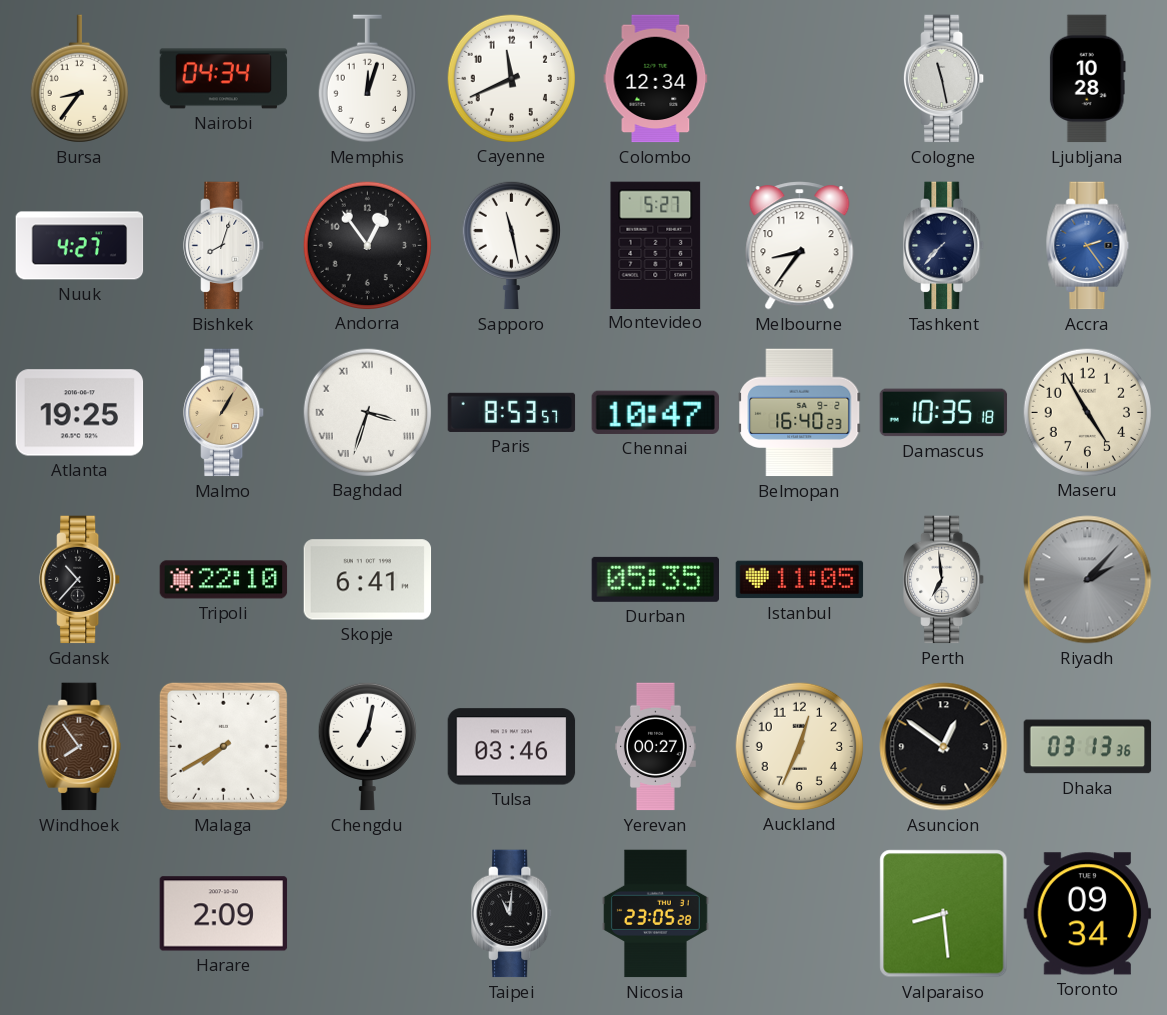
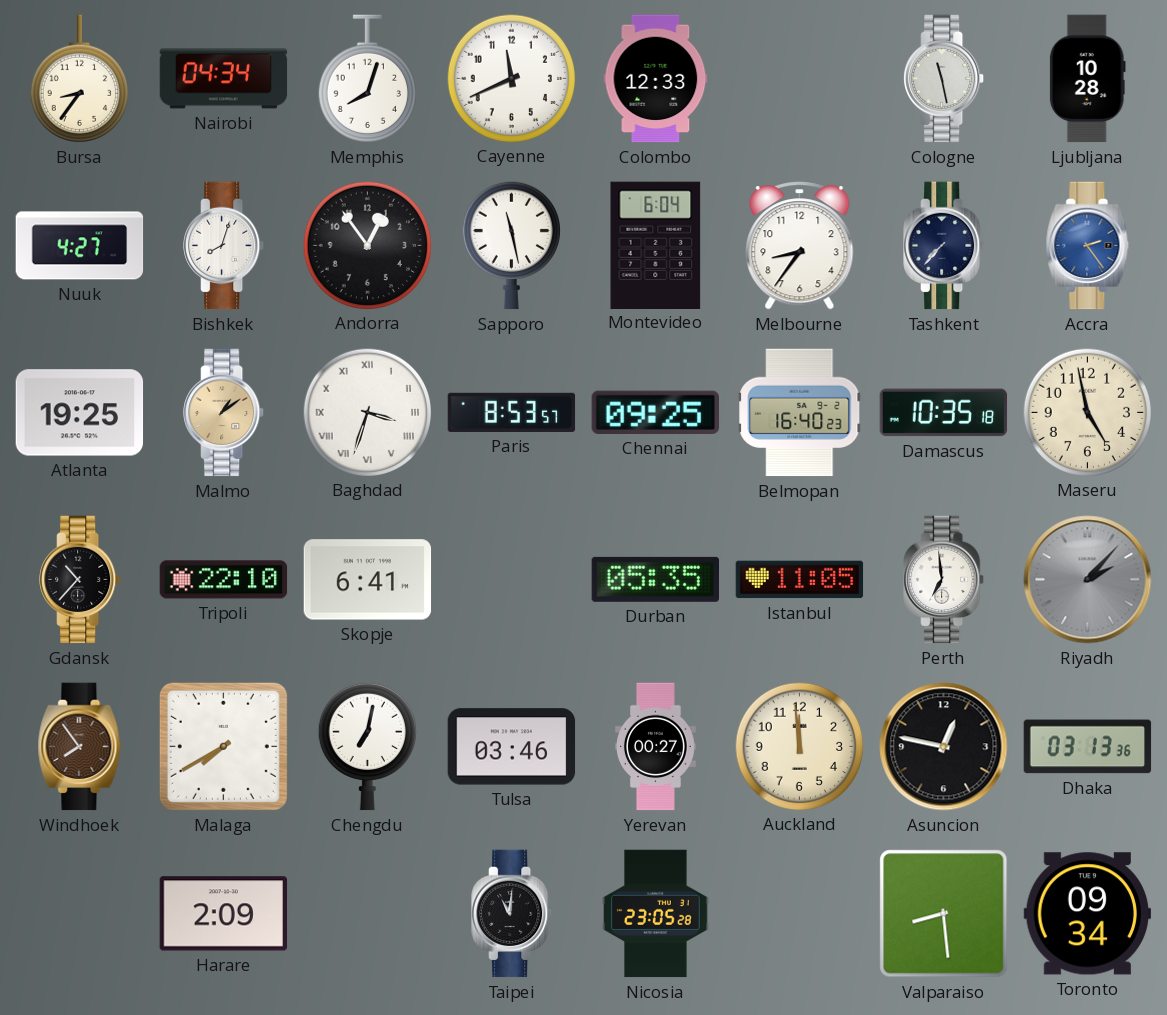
Memphis: 12:03 -> 8:03
Colombo: 12:34 -> 12:33
Montevideo: 5:27 -> 6:04
Malmo: 1:05 -> 1:09
Chennai: 10:47 -> 09:25
Maseru: 4:55 -> 4:58
Auckland: 12:34 -> 11:59
Asuncion: 12:51 -> 12:47
